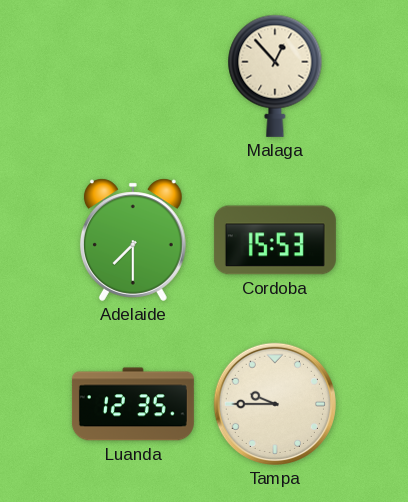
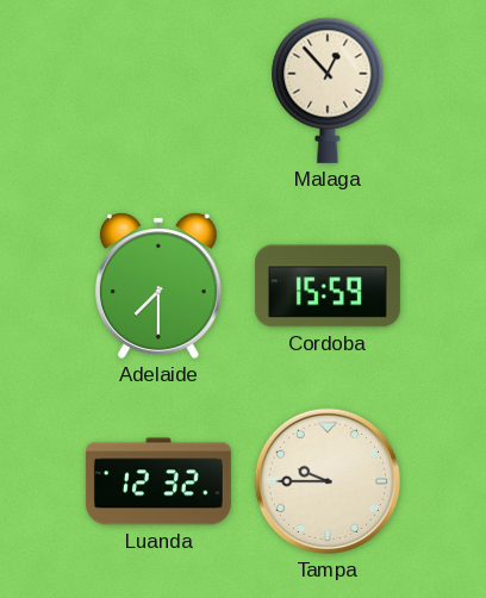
Cordoba: 15:53 -> 15:59
Luanda: 12:35 -> 12:32
